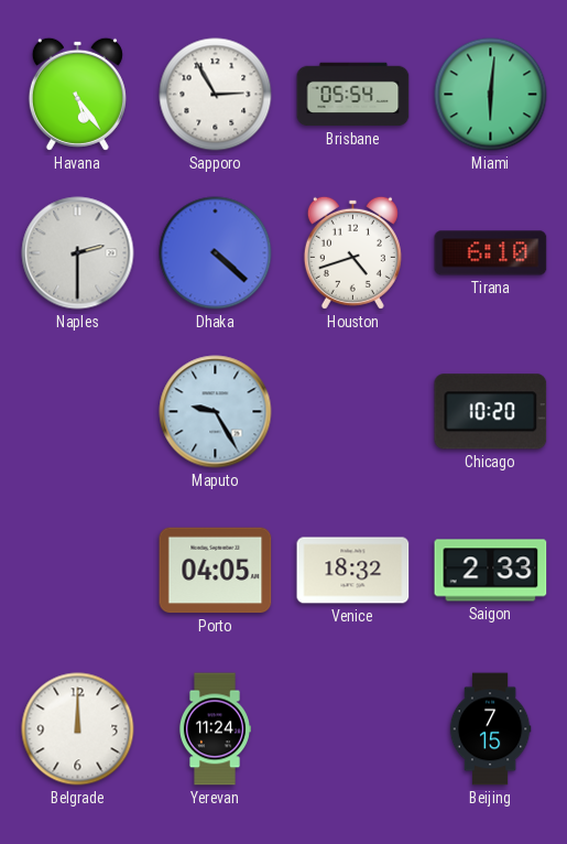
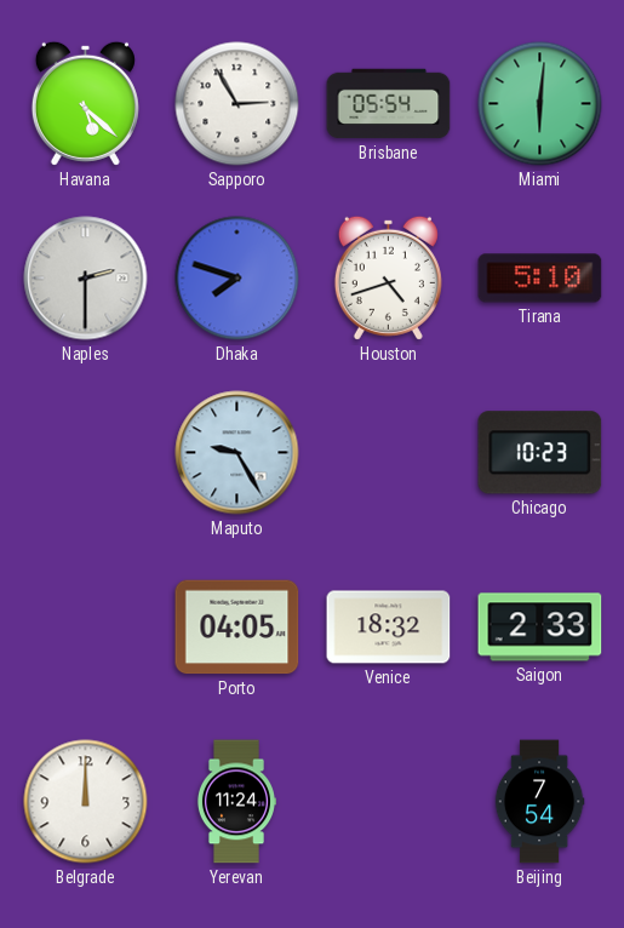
Havana: 5:24 -> 5:22
Dhaka: 4:22 -> 7:48
Tirana: 6:10 -> 5:10
Chicago: 10:20 -> 10:23
Beijing: 7:15 -> 7:54
